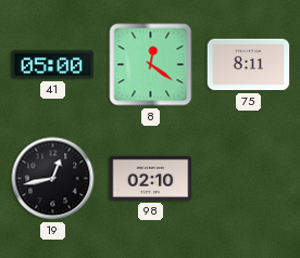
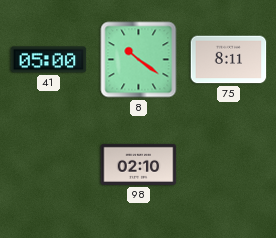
8: 12:21 -> 10:21
19: 12:43 -> none
